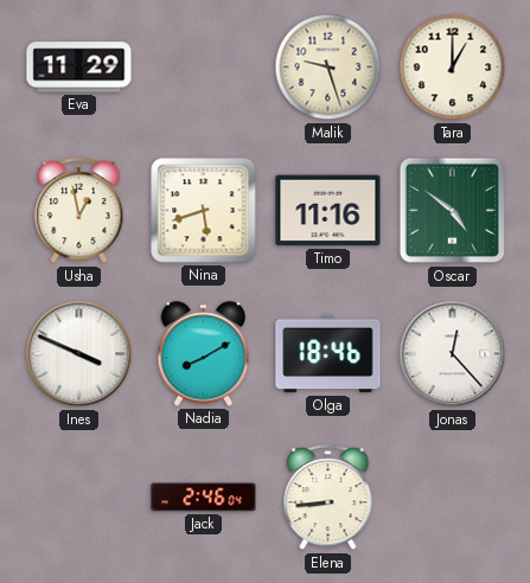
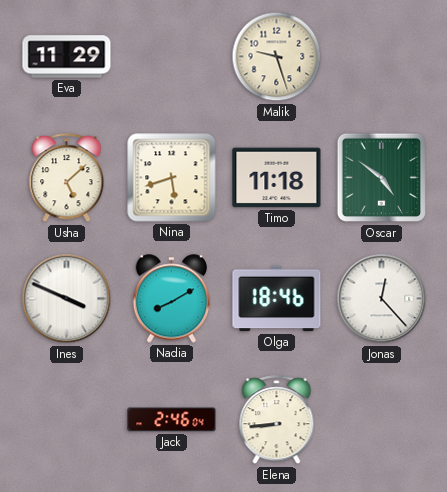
Tara: 1:00 -> none
Usha: 12:58 -> 5:08
Timo: 11:16 -> 11:18
